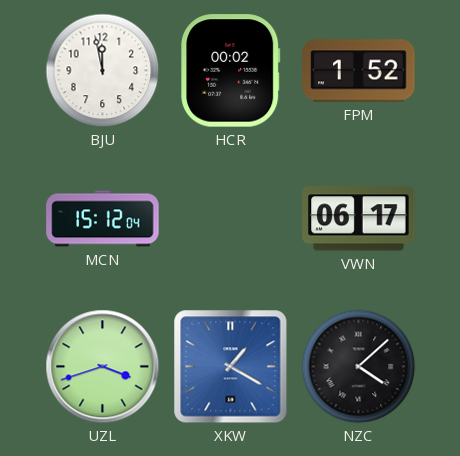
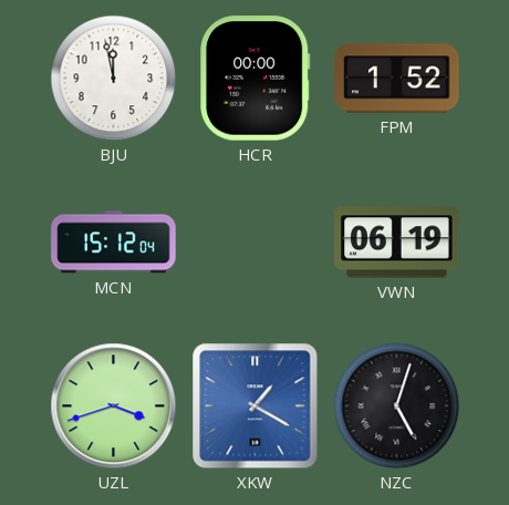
HCR: 00:02 -> 00:00
VWN: 06:17 -> 06:19
NZC: 4:08 -> 5:03
